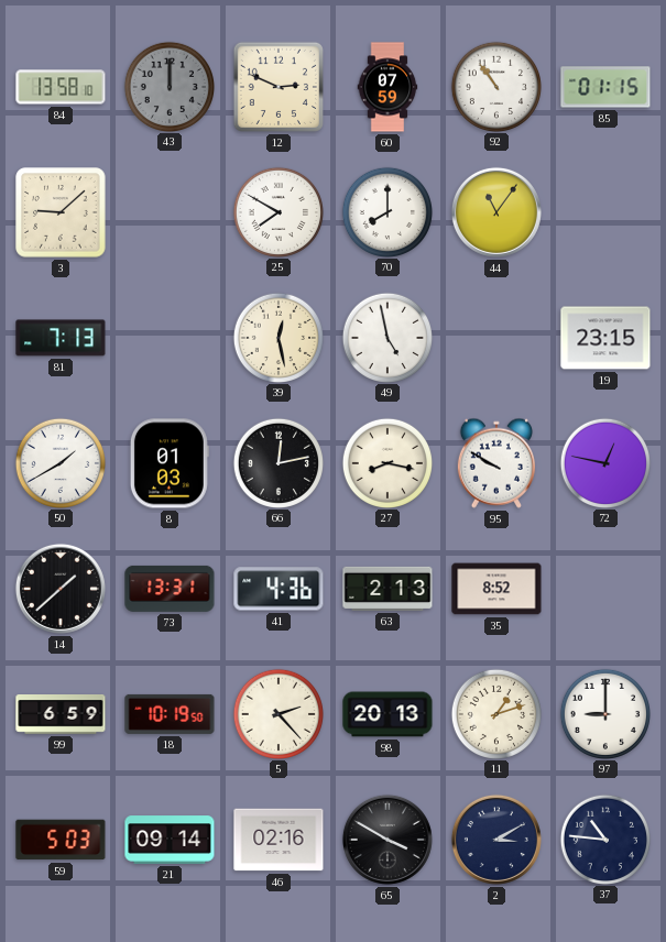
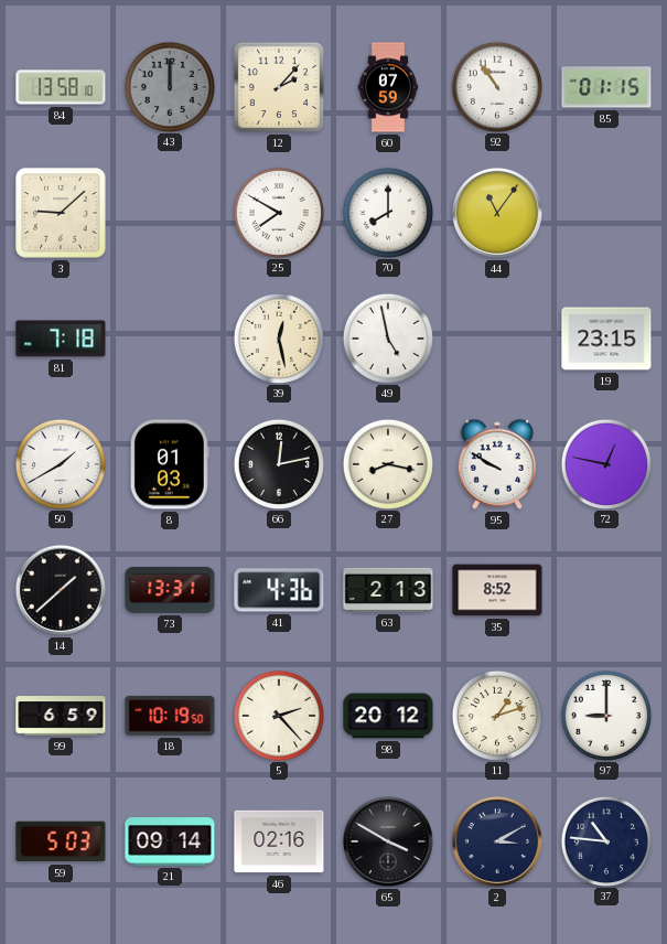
12: 2:49 -> 2:07
81: 7:13 -> 7:18
98: 20:13 -> 20:12
